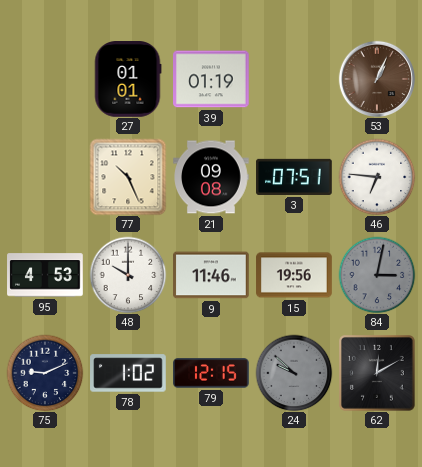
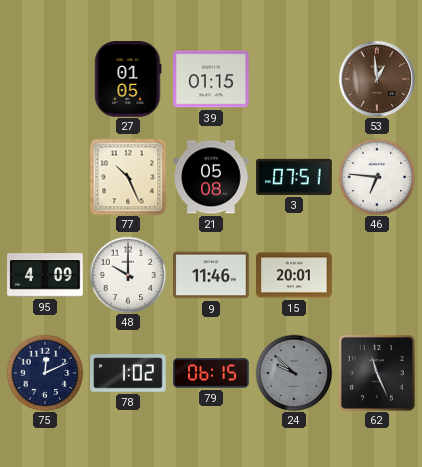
27: 01:01 -> 01:05
39: 01:19 -> 01:15
53: 1:04 -> 12:59
21: 09:08 -> 05:08
95: 4:53 -> 4:09
15: 19:56 -> 20:01
84: 3:02 -> none
75: 9:11 -> 12:11
79: 12:15 -> 06:15
62: 12:10 -> 11:26
